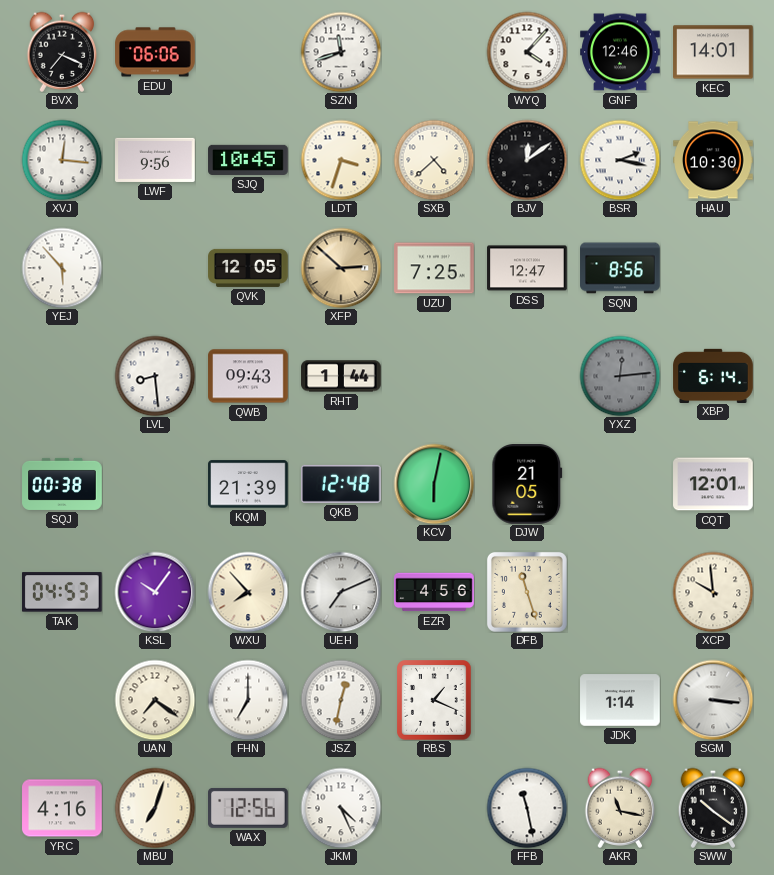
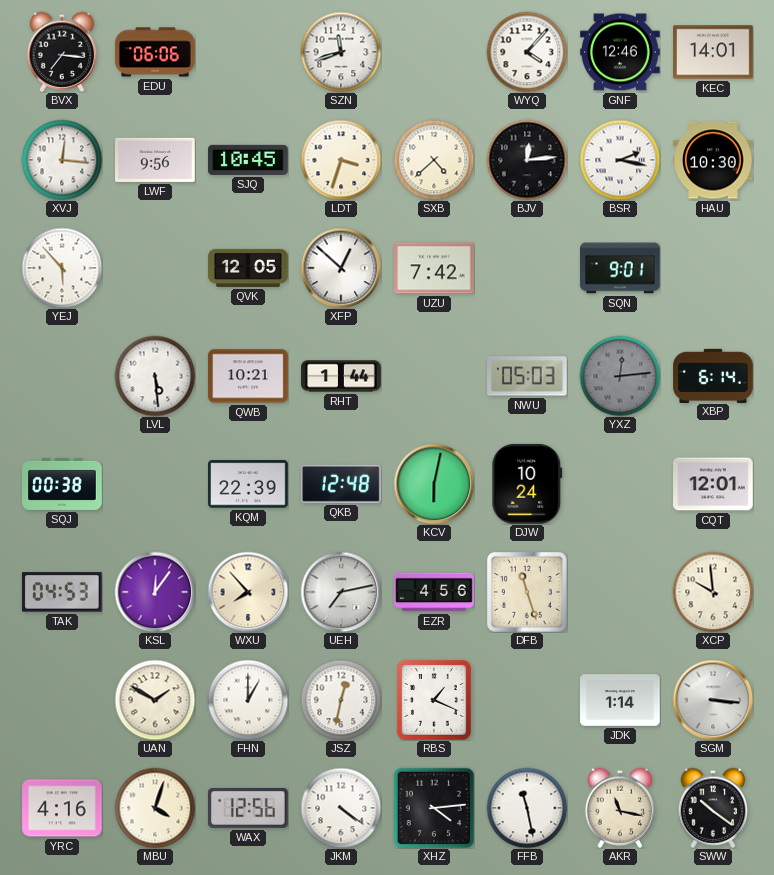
BVX: 7:19 -> 7:16
BJV: 12:09 -> 12:14
XFP: 2:52 -> 12:52
XFP dial: champagne -> white
UZU: 7:25 -> 7:42
DSS: 12:47 -> none
SQN: 8:56 -> 9:01
LVL: 8:29 -> 5:29
QWB: 09:43 -> 10:21
NWU: none -> 05:03
KQM: 21:39 -> 22:39
DJW: 21:05 -> 10:24
KSL: 10:06 -> 12:06
UEH: 7:11 -> 7:13
UAN: 7:21 -> 1:50
FHN: 7:00 -> 1:00
MBU: 7:03 -> 4:03
JKM: 4:26 -> 4:21
XHZ: none -> 4:14
